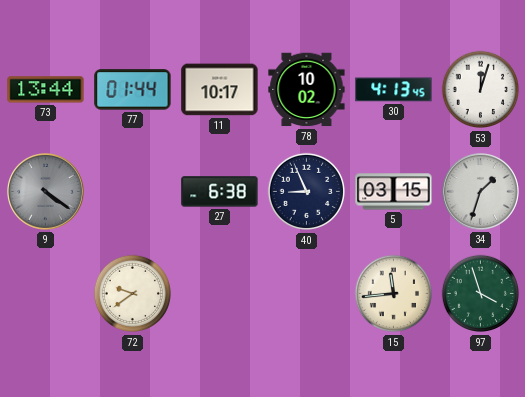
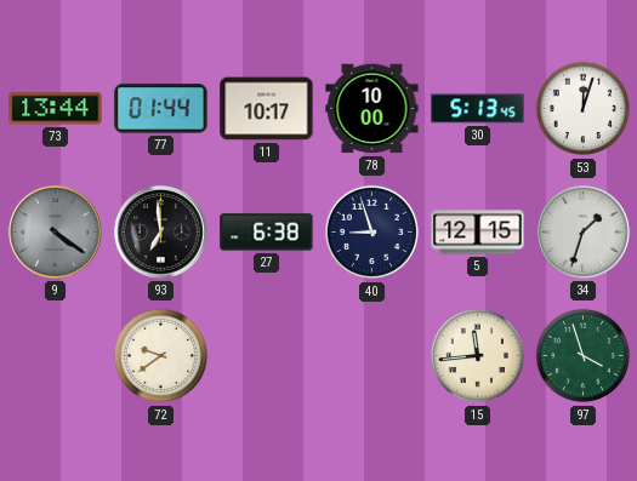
78: 10:02 -> 10:00
30: 4:13 -> 5:13
93: none -> 6:59
40: 8:56 -> 8:57
5: 03:15 -> 12:15
